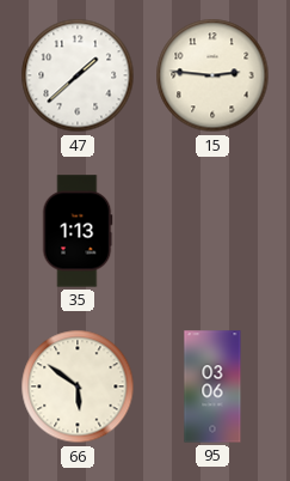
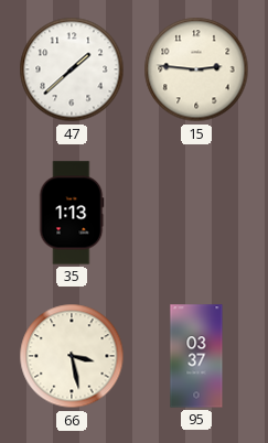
66: 5:51 -> 3:28
95: 03:06 -> 03:37
